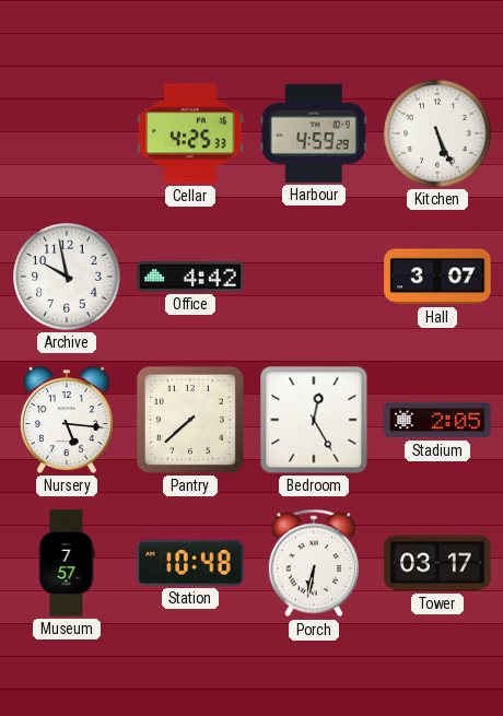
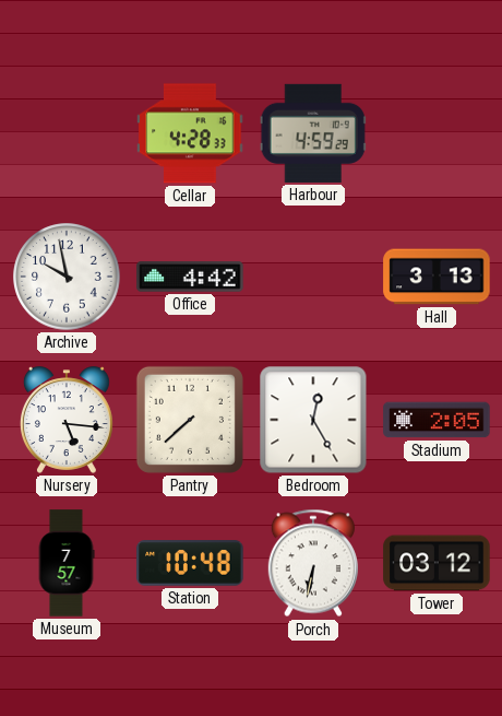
Cellar: 4:25 -> 4:28
Kitchen: 5:26 -> none
Hall: 3:07 -> 3:13
Tower: 03:17 -> 03:12
